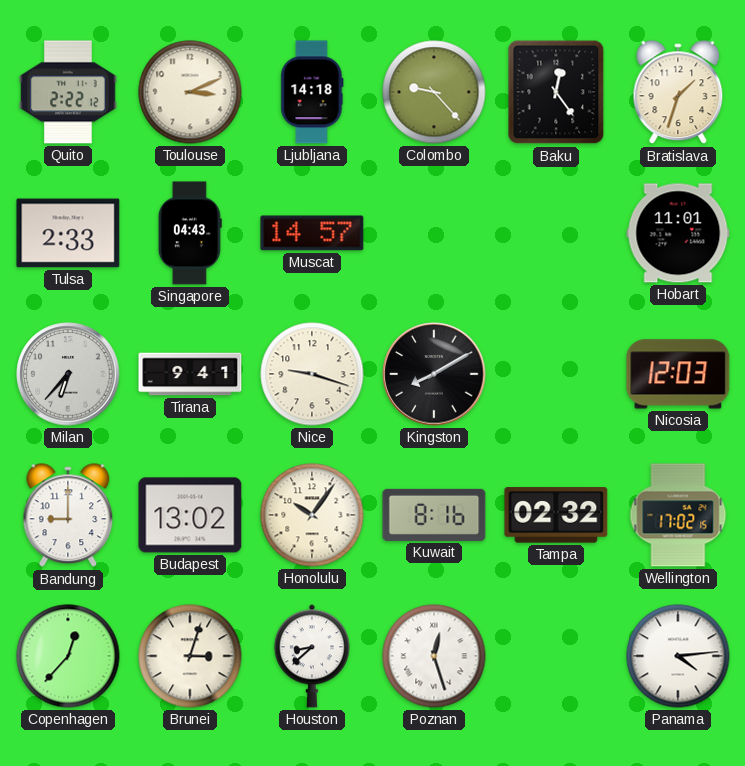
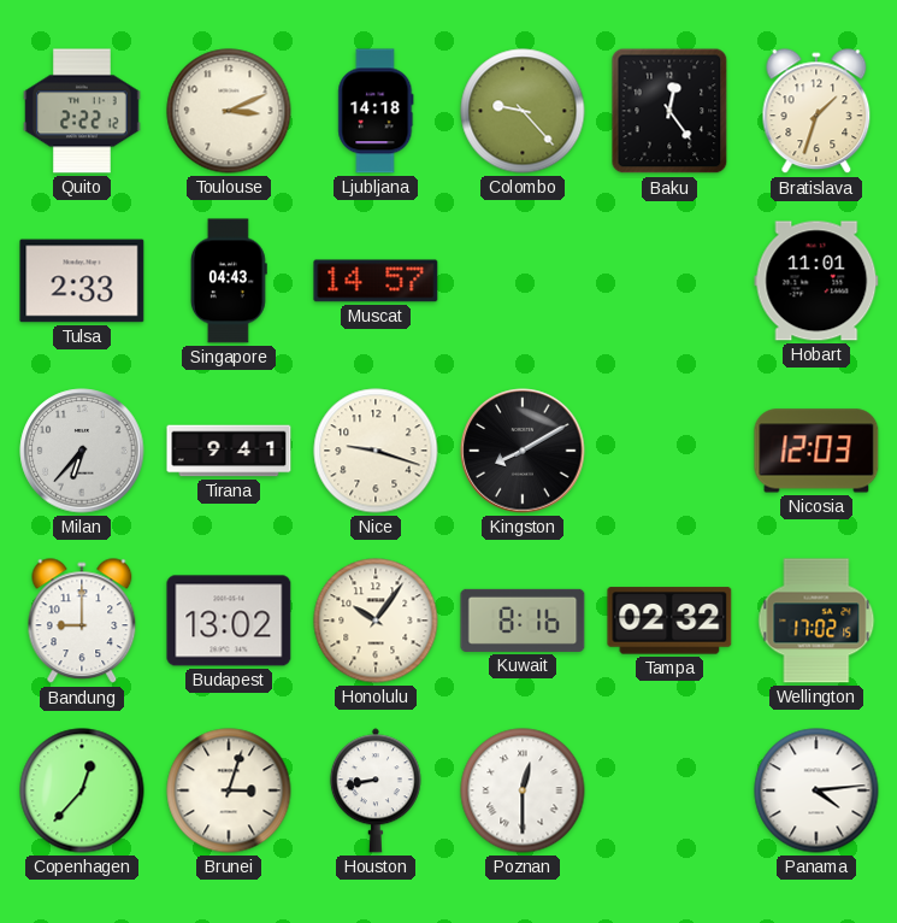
Houston: 8:38 -> 8:43
Poznan: 12:27 -> 12:30
